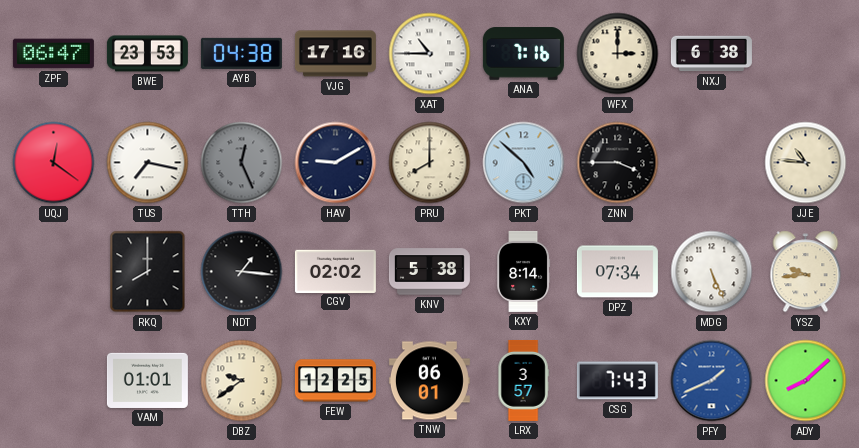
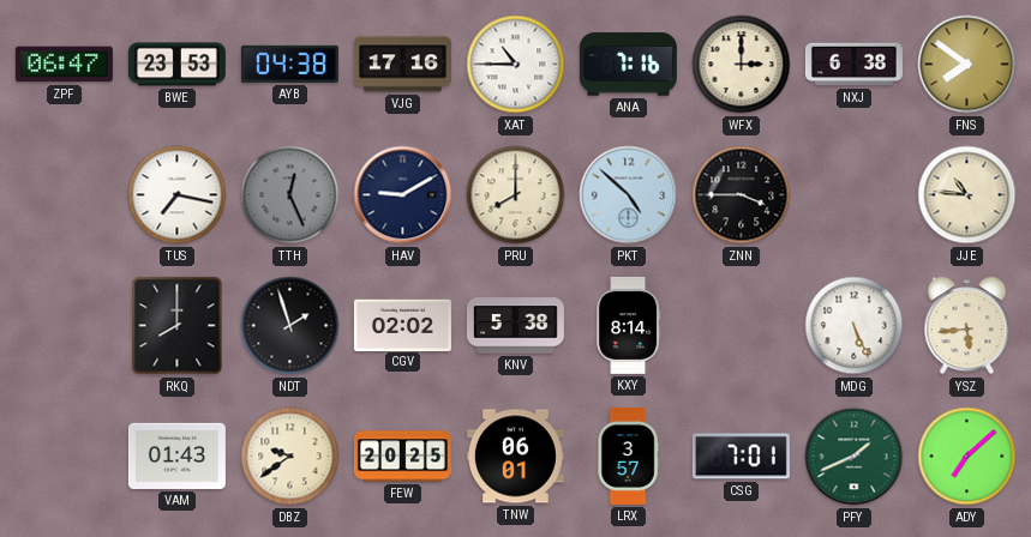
FNS: none -> 7:51
UQJ: 12:21 -> none
NDT: 1:16 -> 1:57
DPZ: 07:34 -> none
YSZ: 9:44 -> 5:44
VAM: 01:01 -> 01:43
FEW: 12:25 -> 20:25
CSG: 7:43 -> 7:01
PFY dial: blue -> green
ADY: 8:08 -> 7:08
